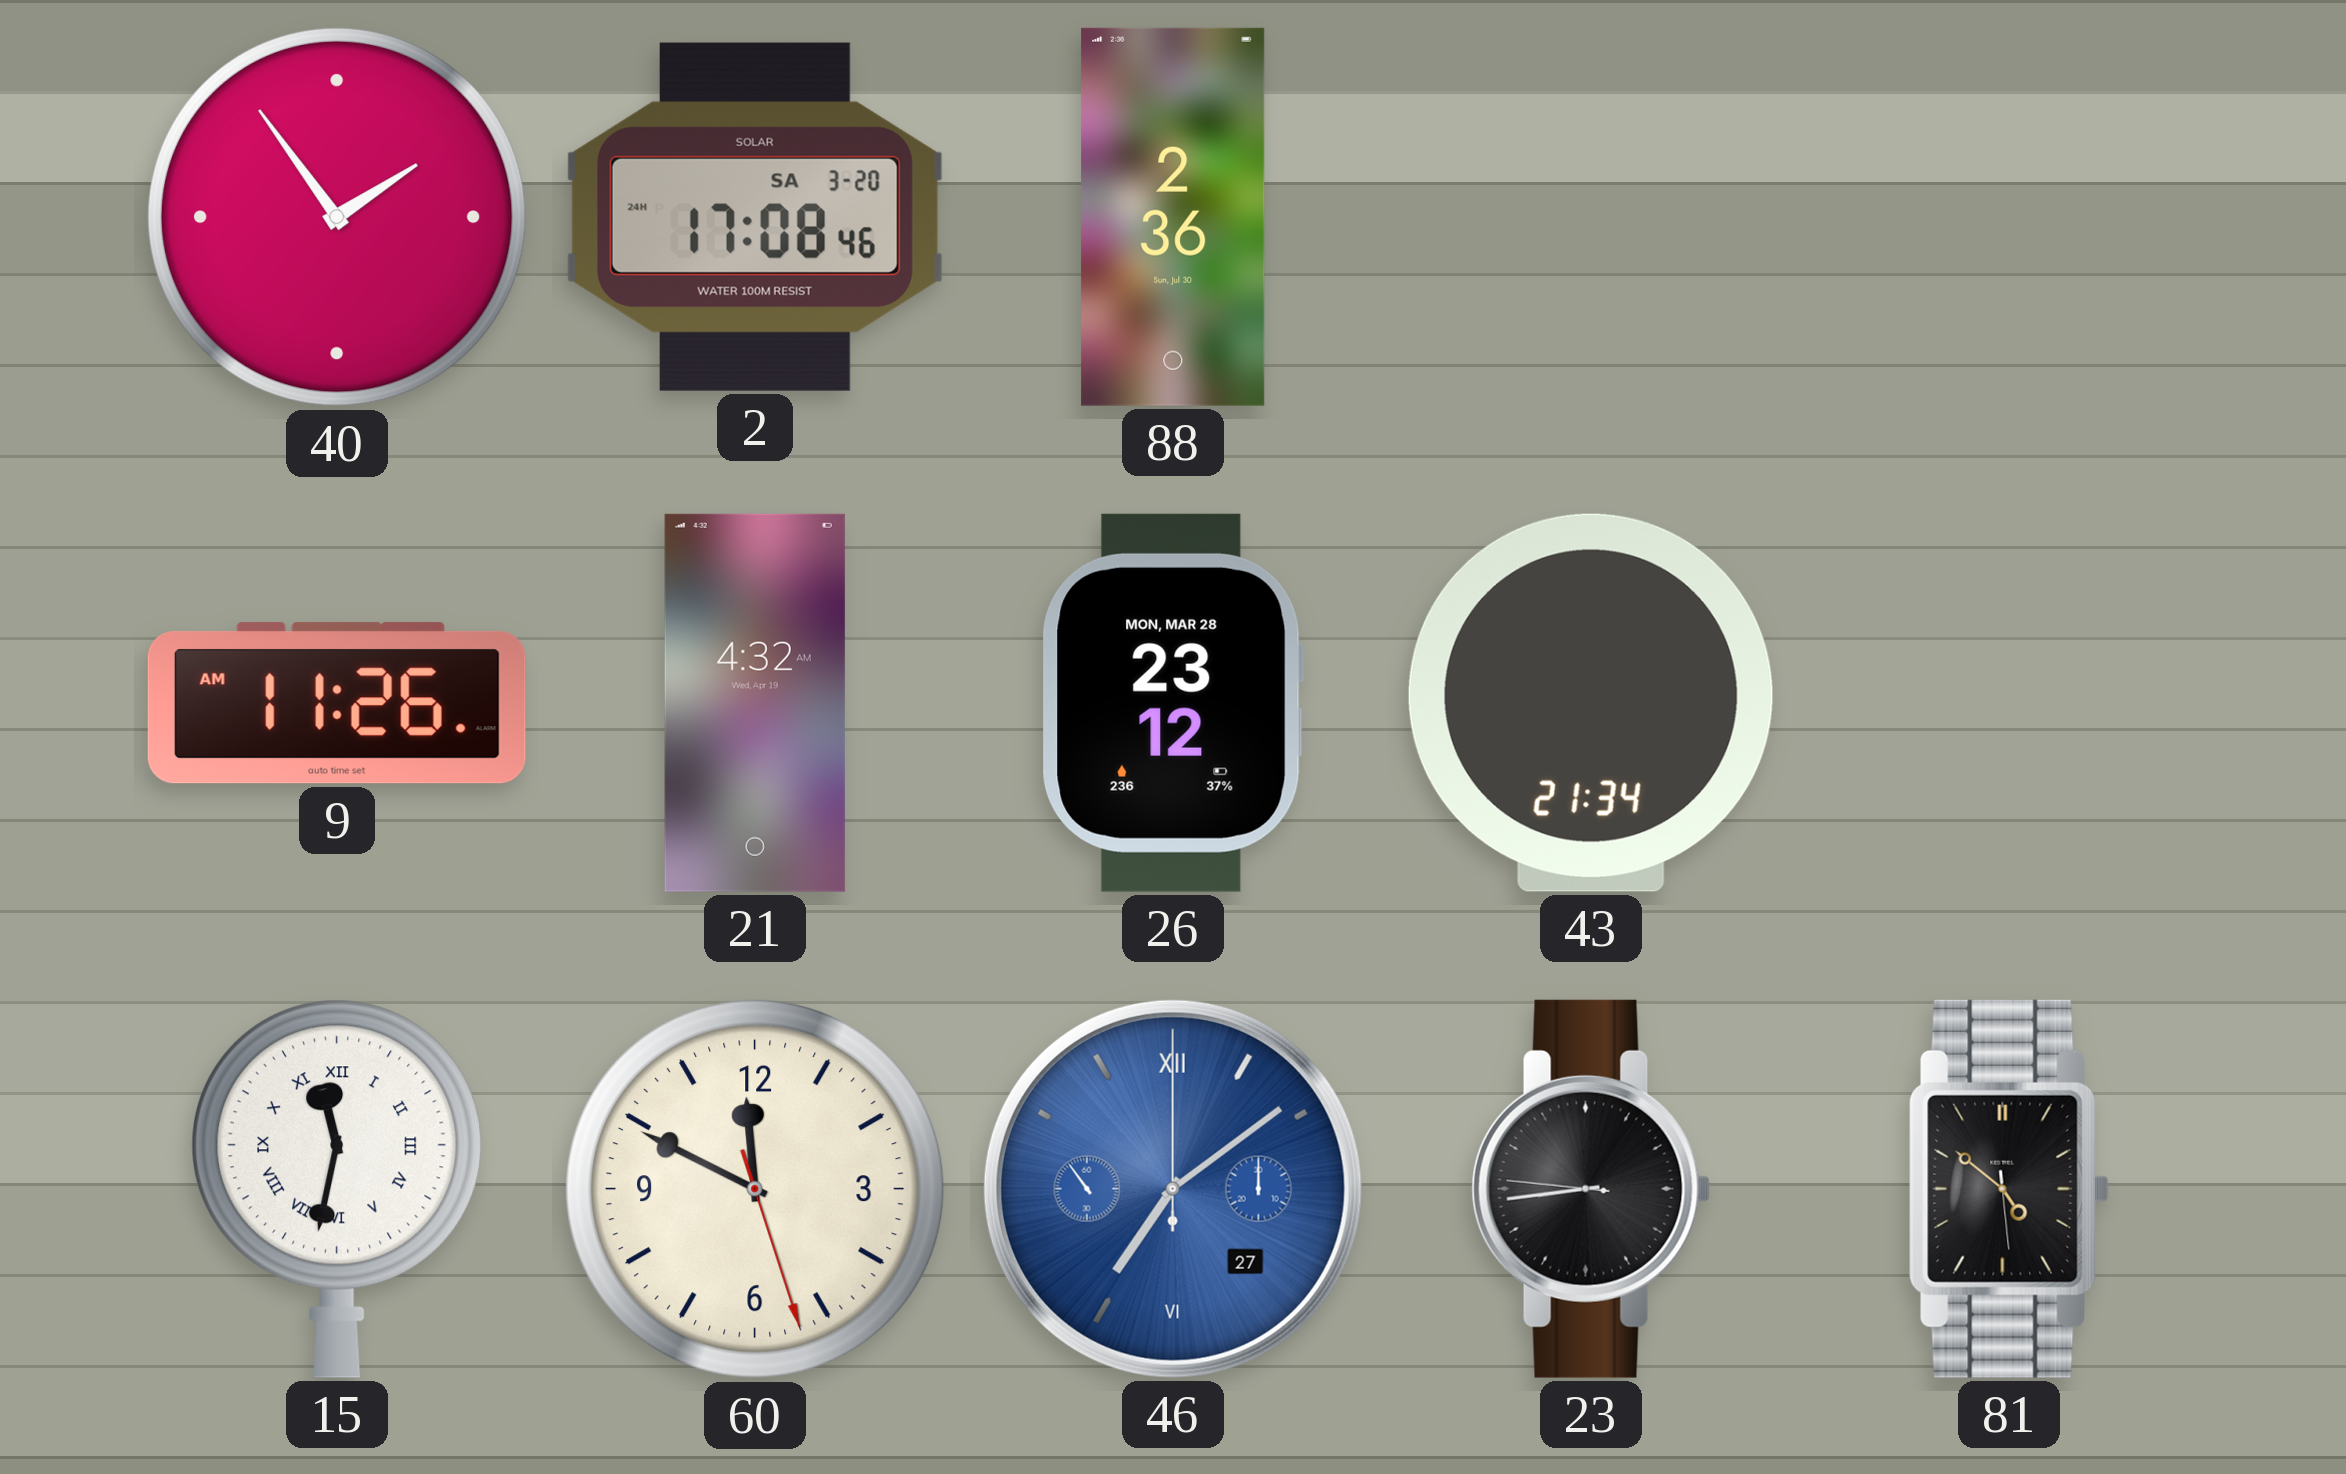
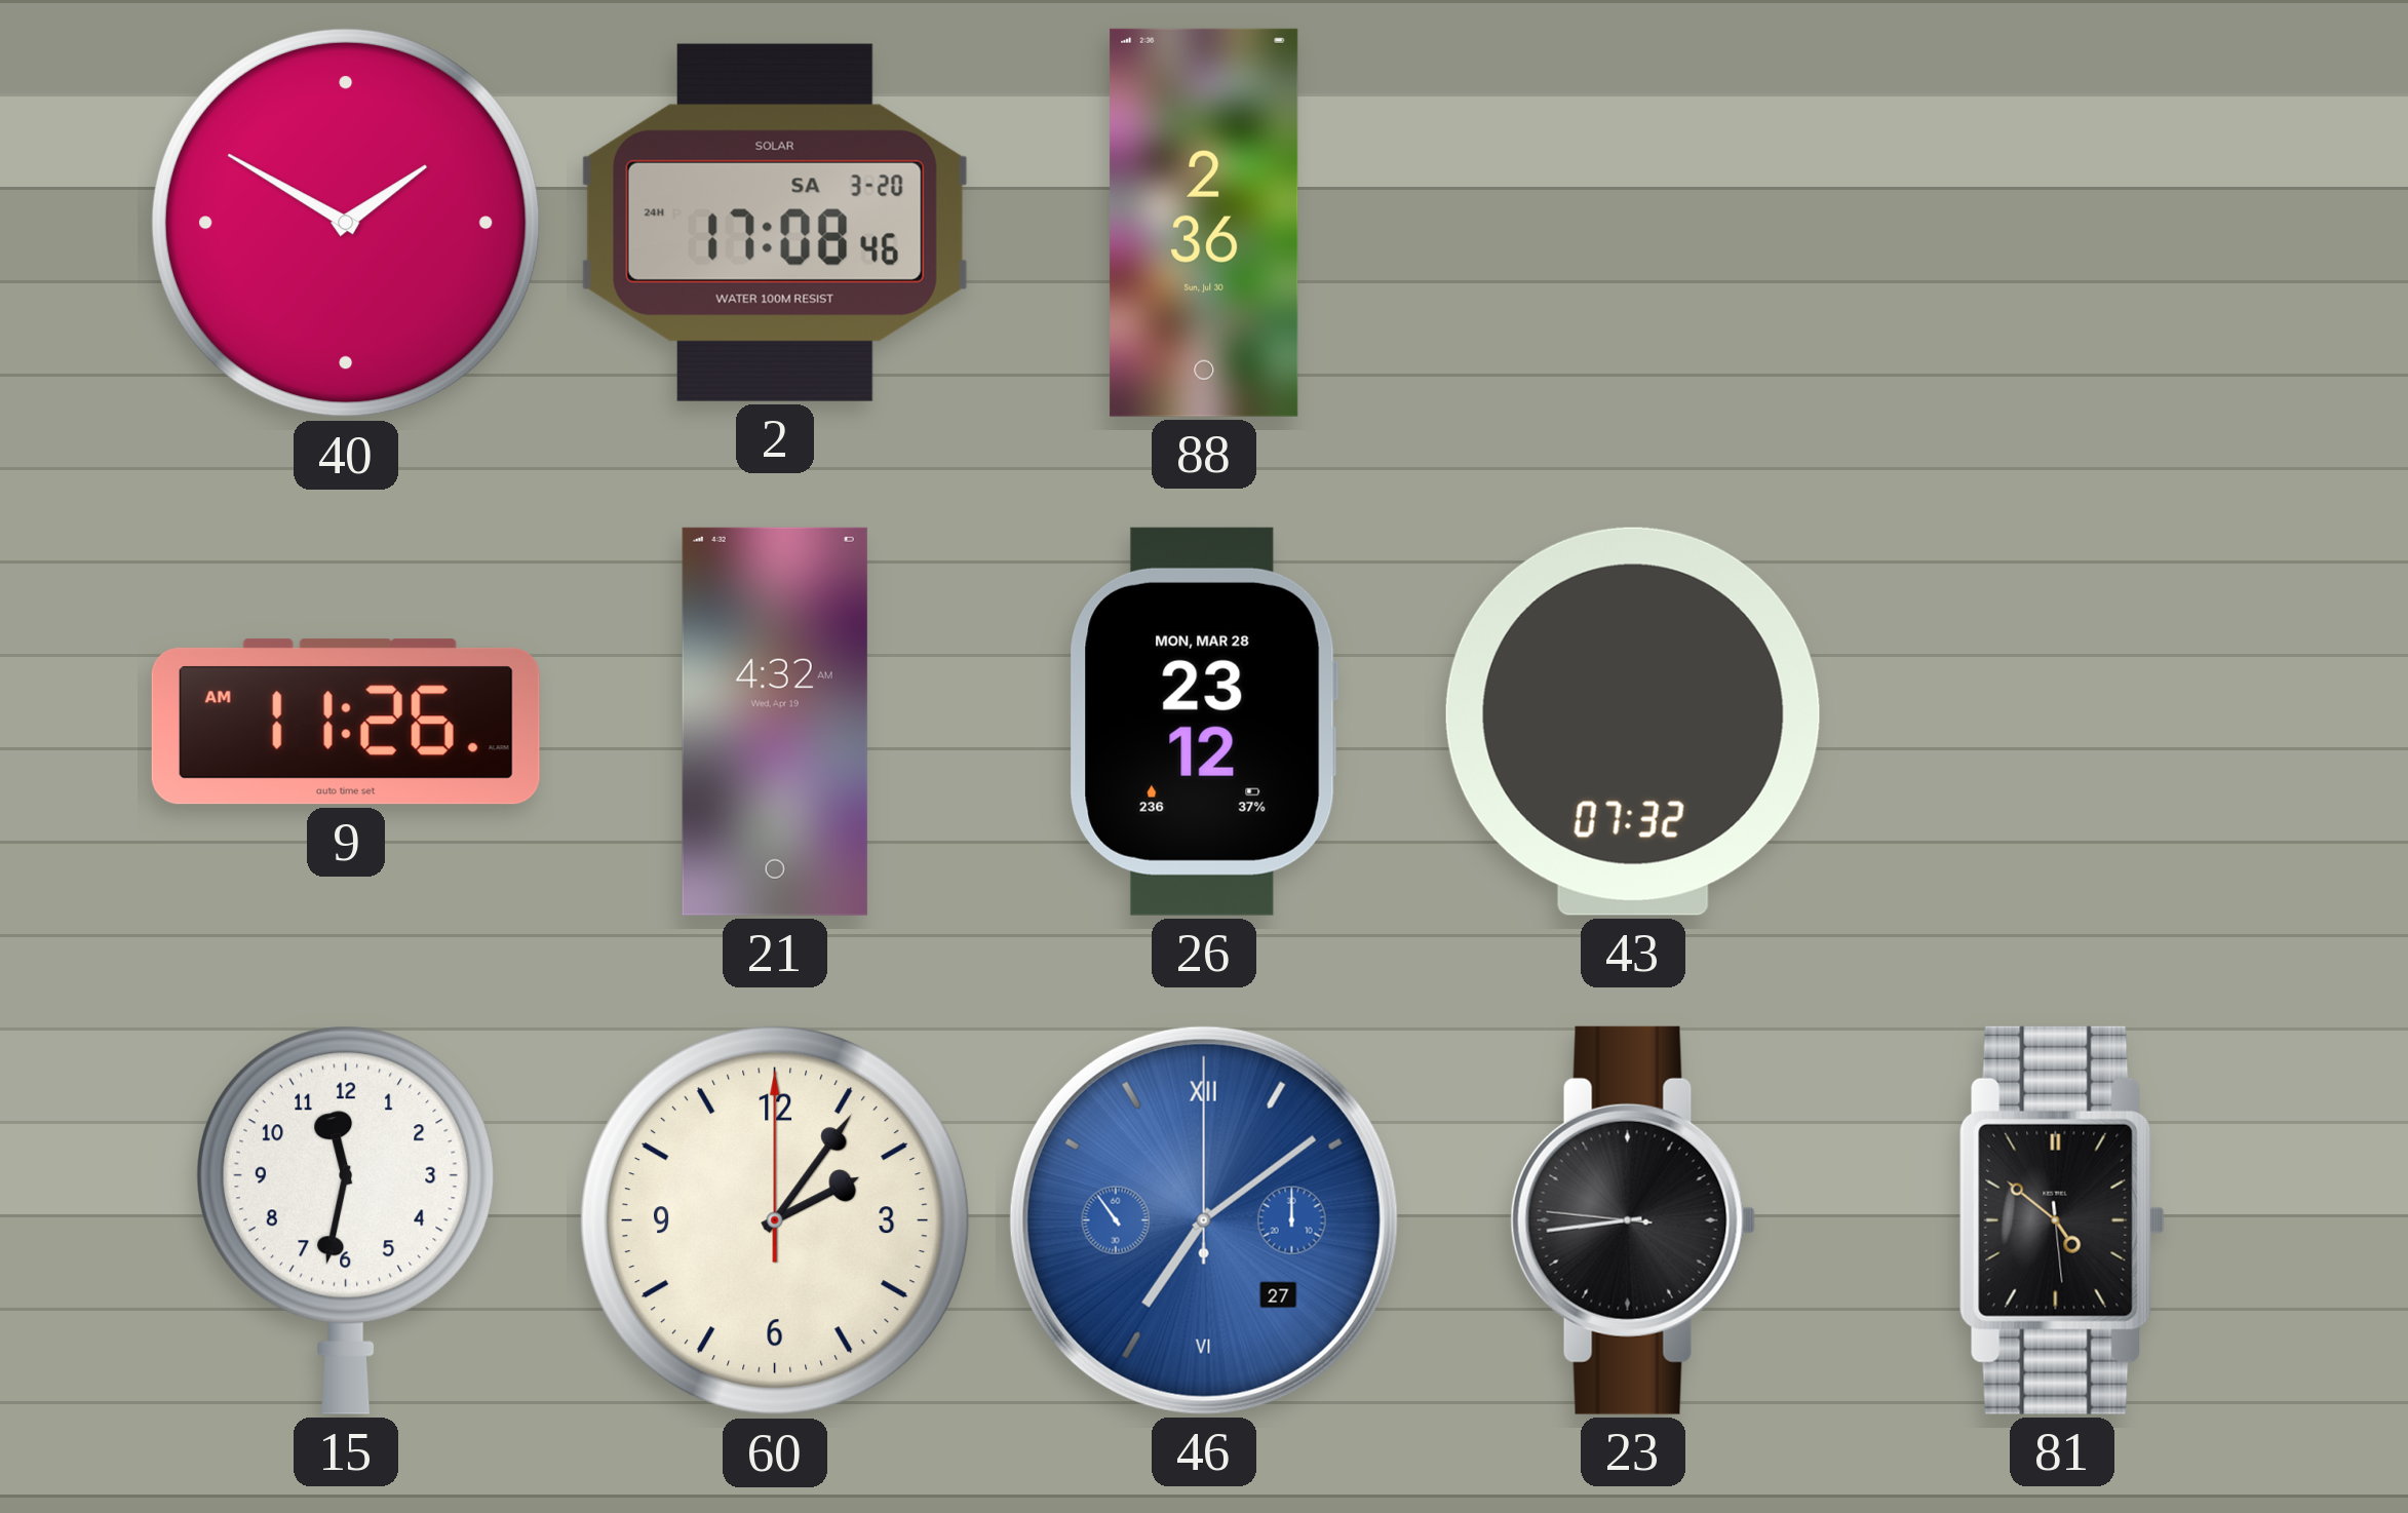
40: 1:54 -> 1:50
43: 21:34 -> 07:32
15 numerals: Roman -> Arabic
60: 11:49 -> 2:06
